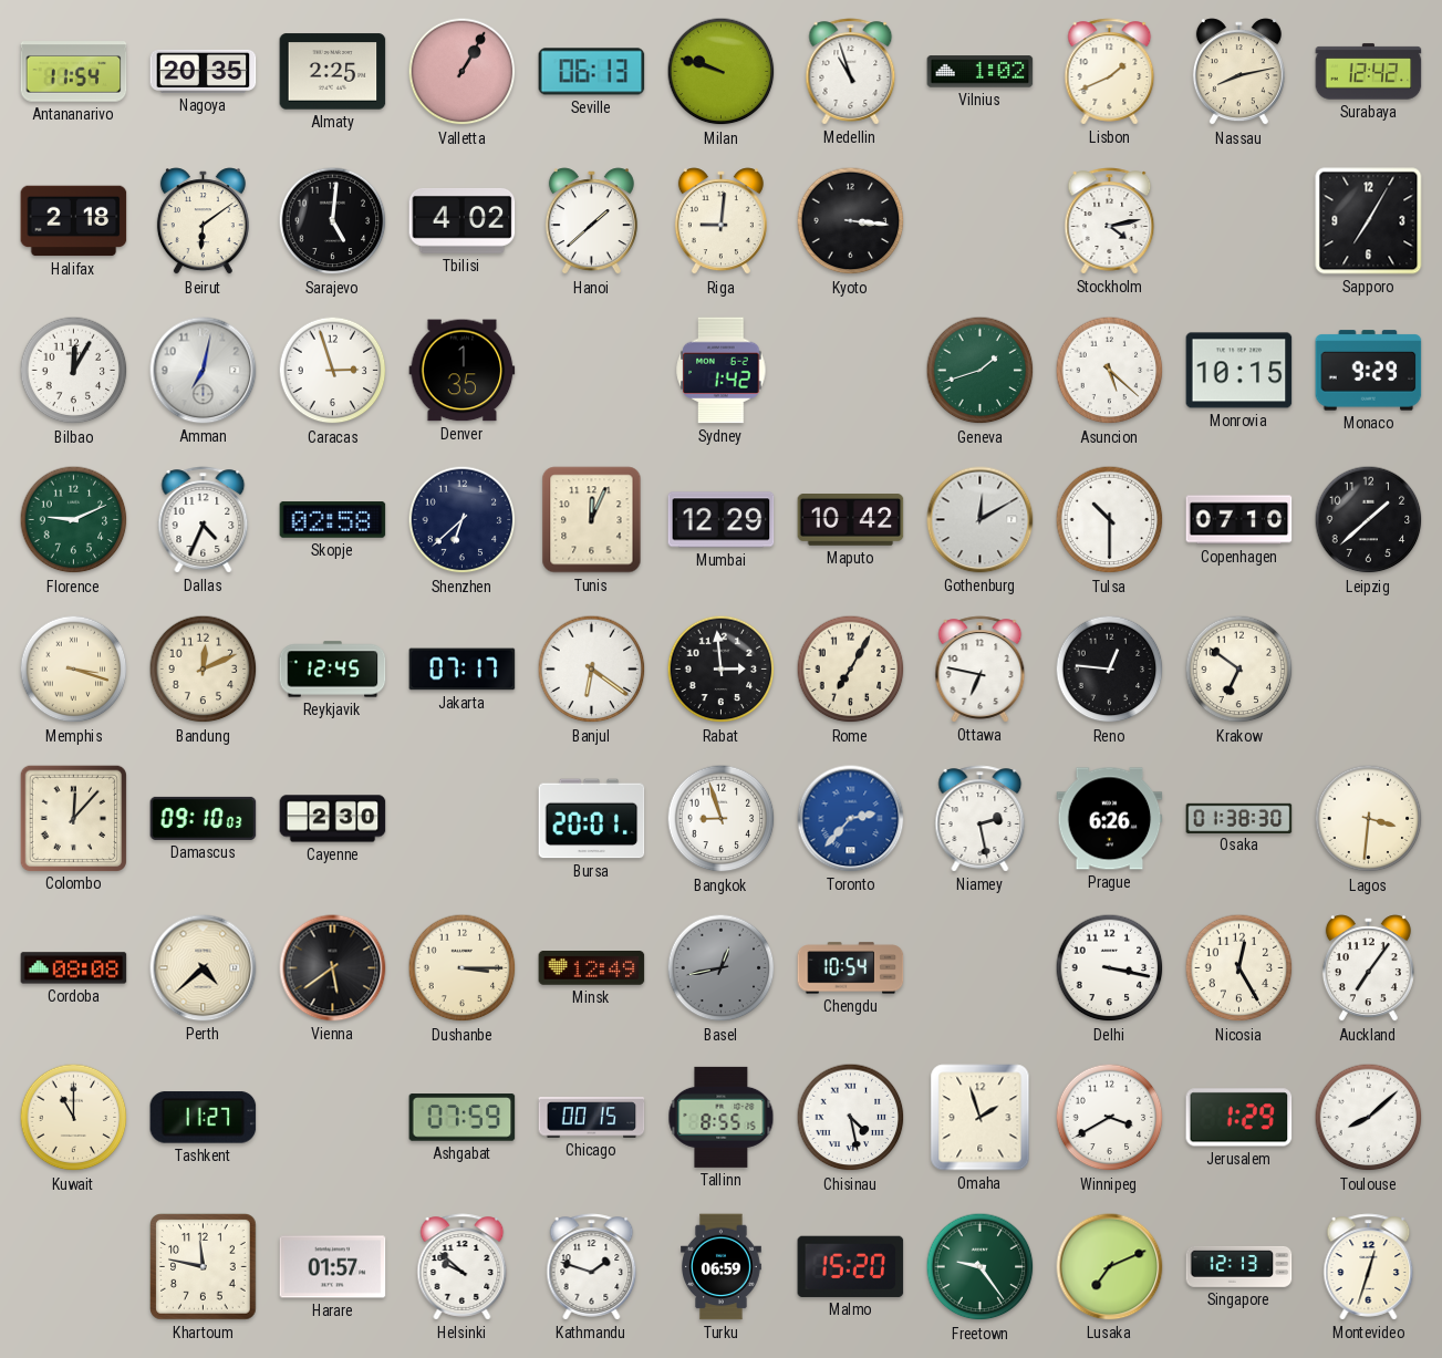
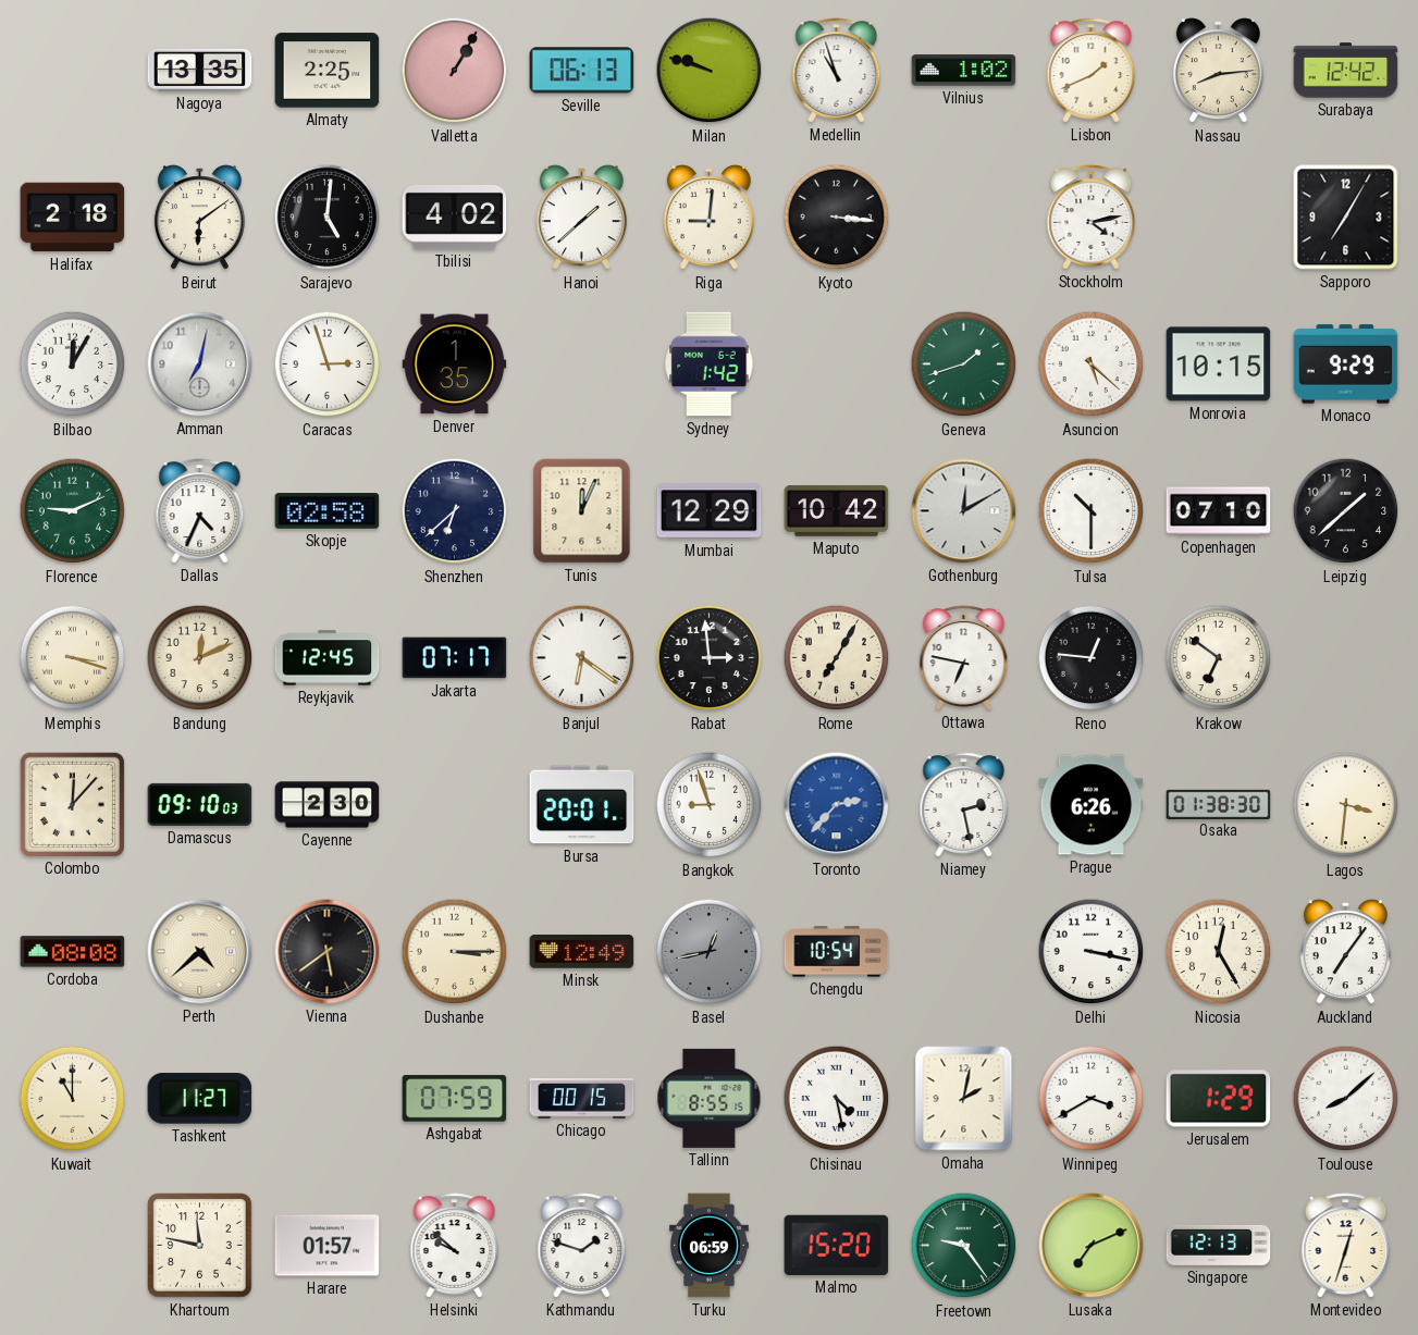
Antananarivo: 11:54 -> none
Nagoya: 20:35 -> 13:35
Nassau: 8:13 -> 8:14
Omaha: 1:57 -> 2:02
